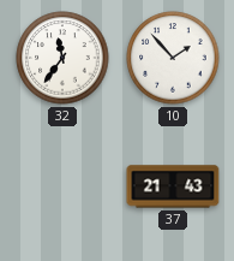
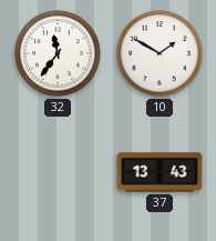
10: 1:53 -> 1:50
37: 21:43 -> 13:43
